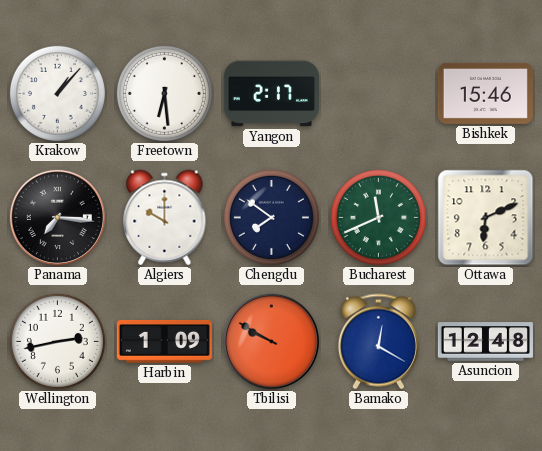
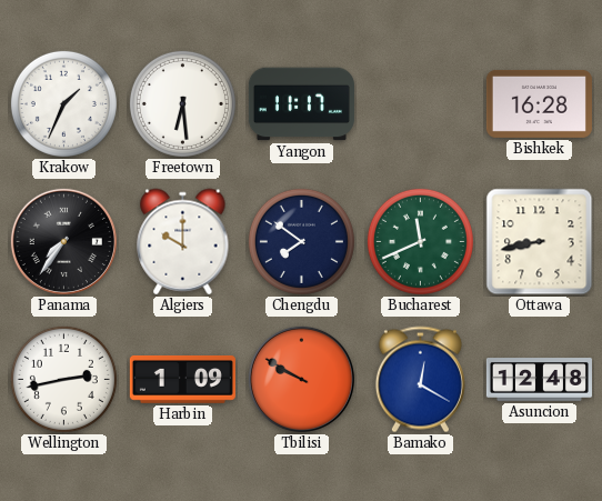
Krakow: 1:07 -> 1:34
Yangon: 2:17 -> 11:17
Bishkek: 15:46 -> 16:28
Panama: 7:16 -> 7:36
Ottawa: 6:11 -> 8:43
